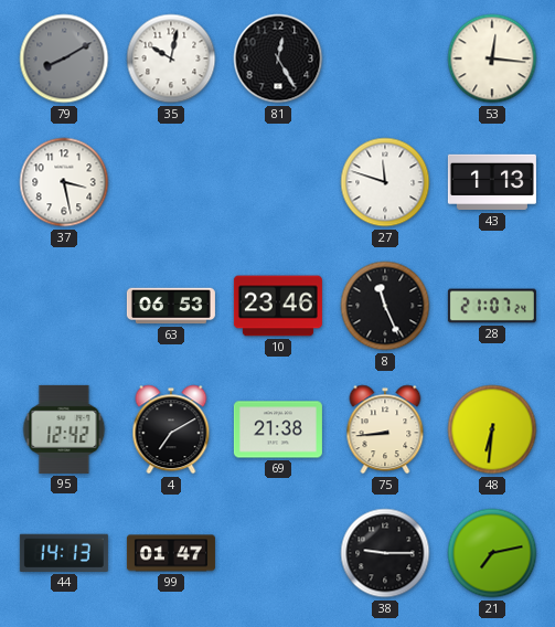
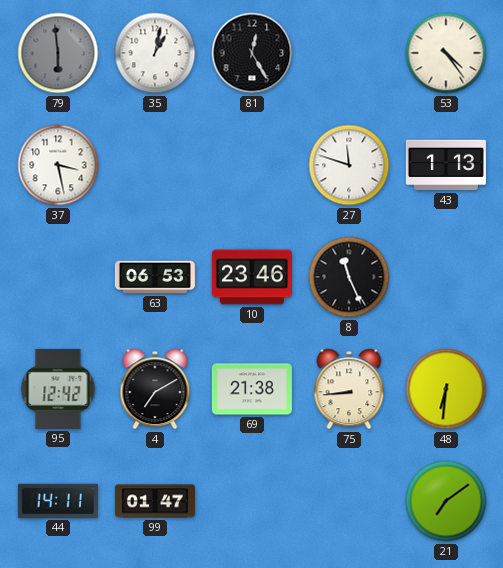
79: 8:10 -> 5:59
35: 10:02 -> 1:02
53: 12:16 -> 4:24
28: 21:07 -> none
44: 14:13 -> 14:11
38: 9:15 -> none
21: 7:13 -> 7:09
